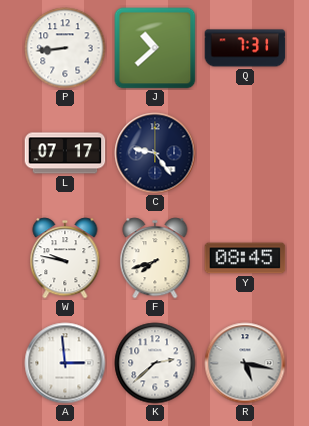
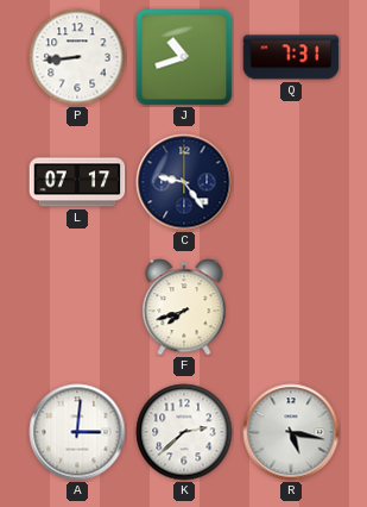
J: 10:38 -> 10:42
W: 9:47 -> none
Y: 08:45 -> none
A: 2:59 -> 3:01
